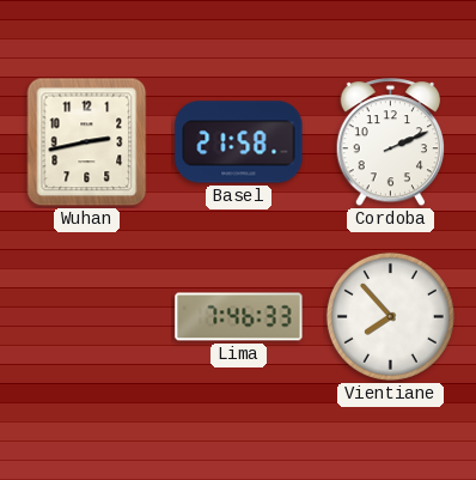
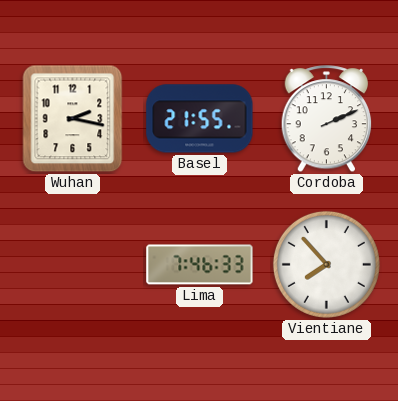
Wuhan: 2:43 -> 2:17
Basel: 21:58 -> 21:55
